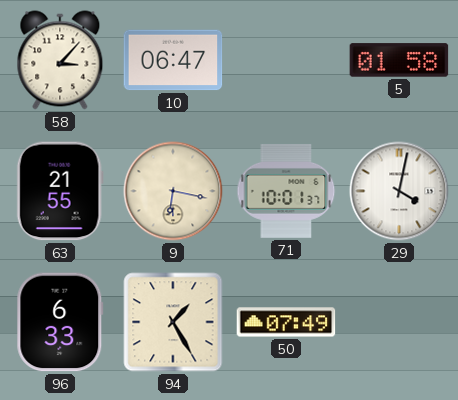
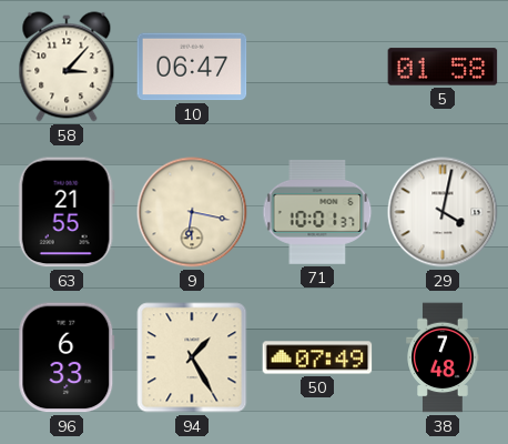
38: none -> 7:48
